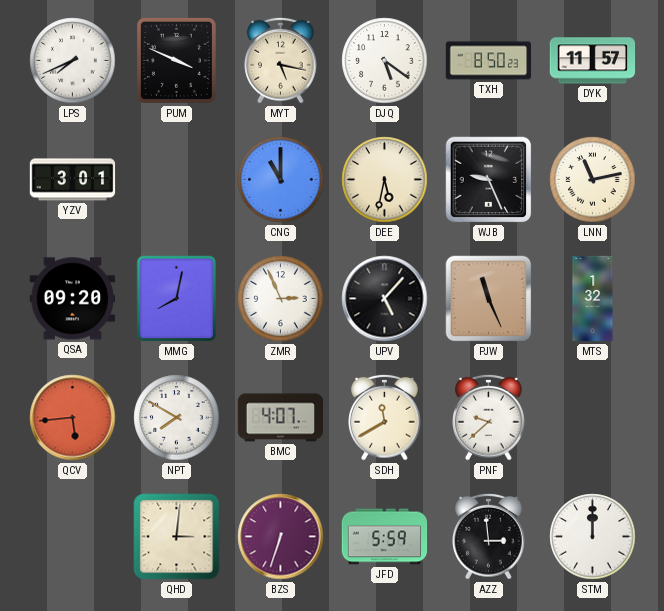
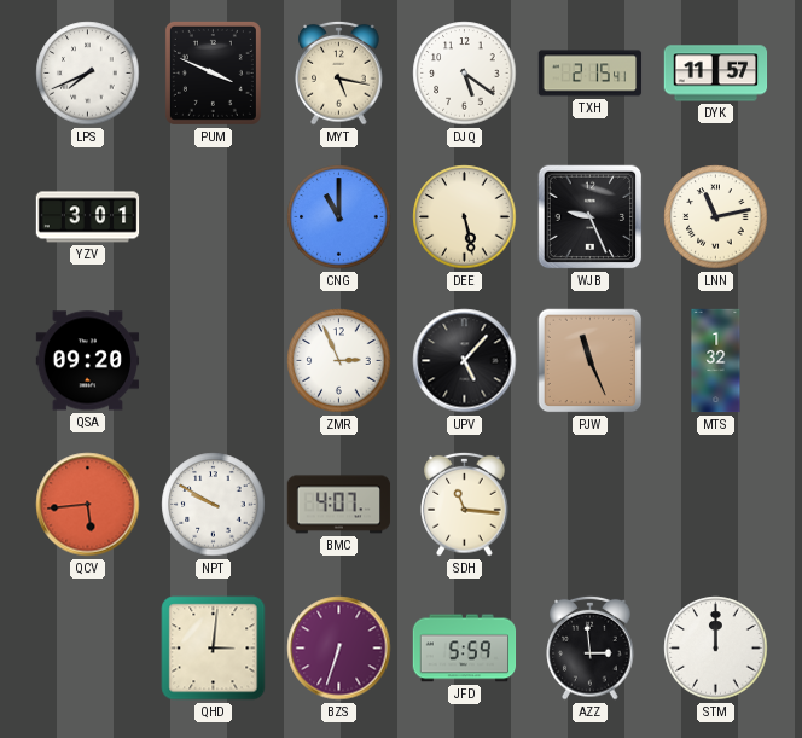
TXH: 8:50 -> 2:15
DEE: 5:32 -> 5:28
MMG: 8:02 -> none
NPT: 7:50 -> 9:50
SDH: 11:40 -> 11:16
PNF: 9:38 -> none
